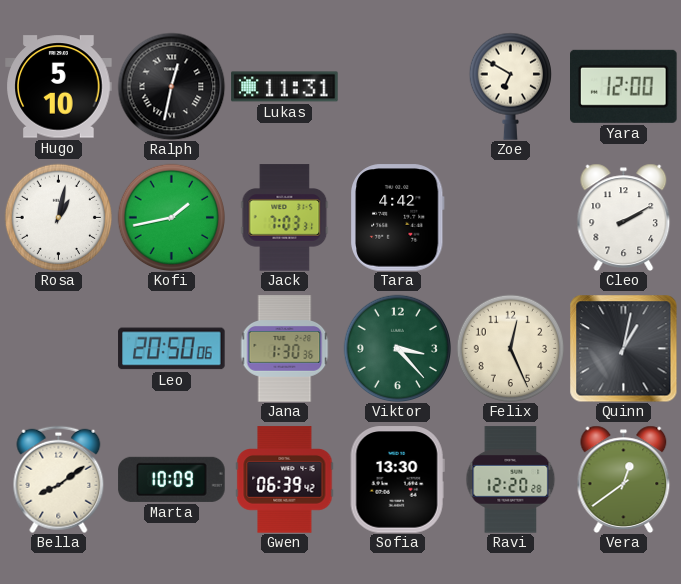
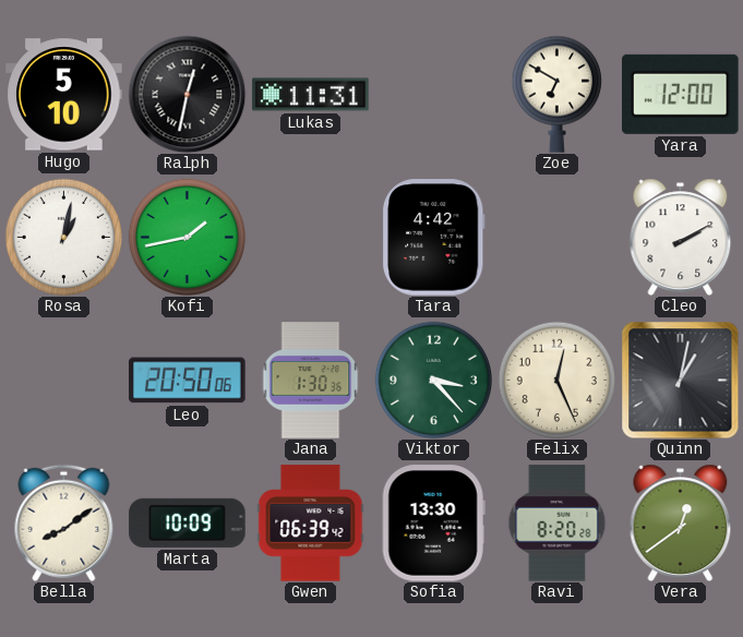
Jack: 7:03 -> none
Ravi: 12:20 -> 8:20
